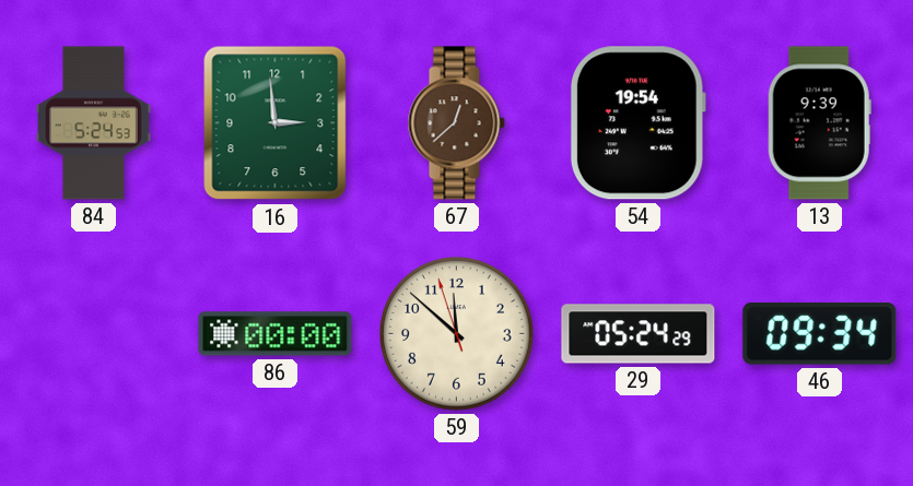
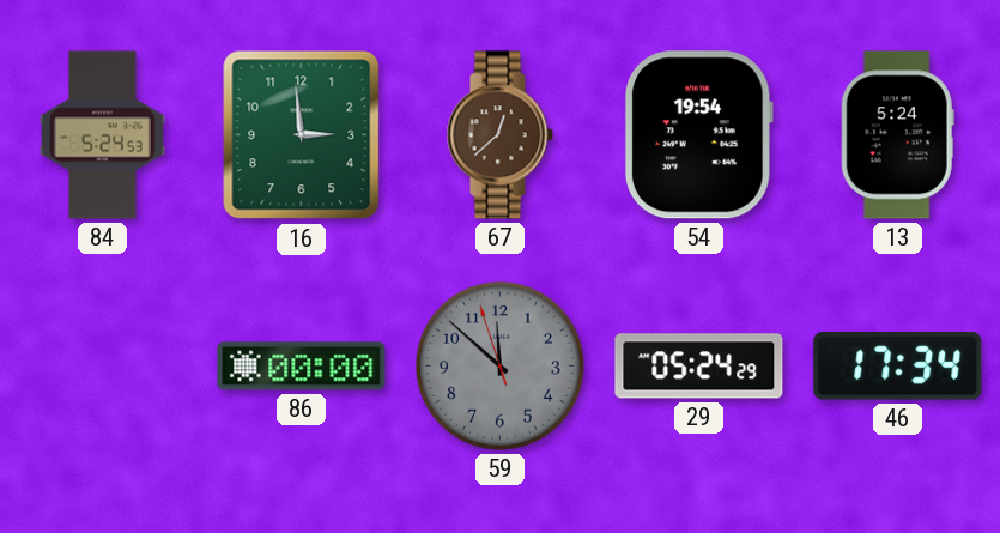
13: 9:39 -> 5:24
59 dial: cream -> grey
46: 09:34 -> 17:34
